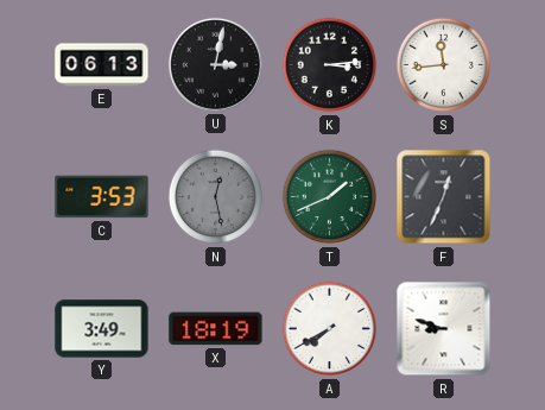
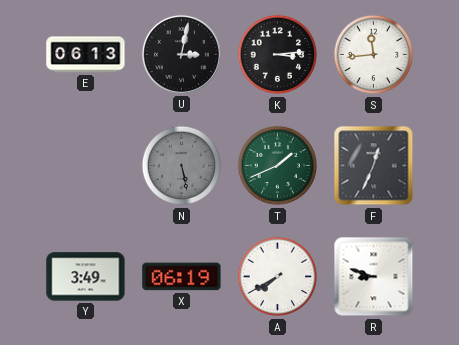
C: 3:53 -> none
N: 12:28 -> 5:28
X: 18:19 -> 06:19
